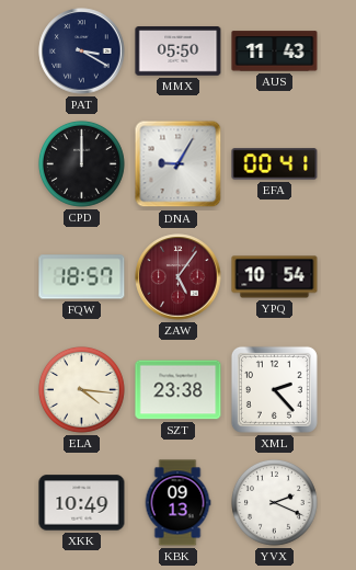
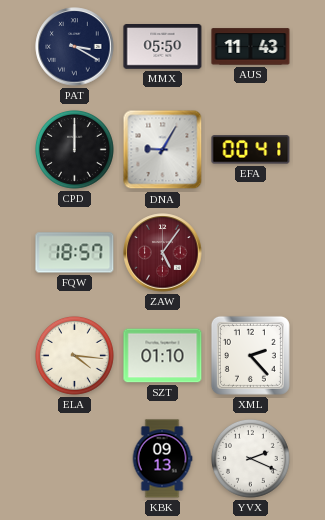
YPQ: 10:54 -> none
SZT: 23:38 -> 01:10
XKK: 10:49 -> none
